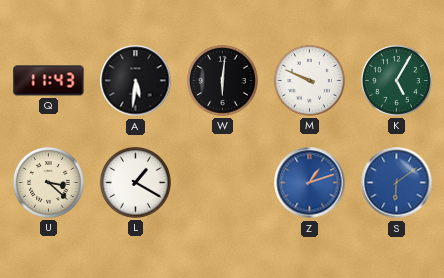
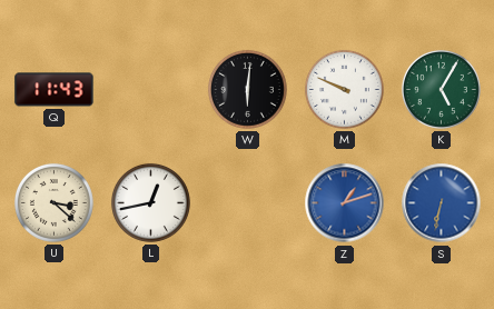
A: 5:31 -> none
L: 1:20 -> 12:43
S: 6:09 -> 6:32
